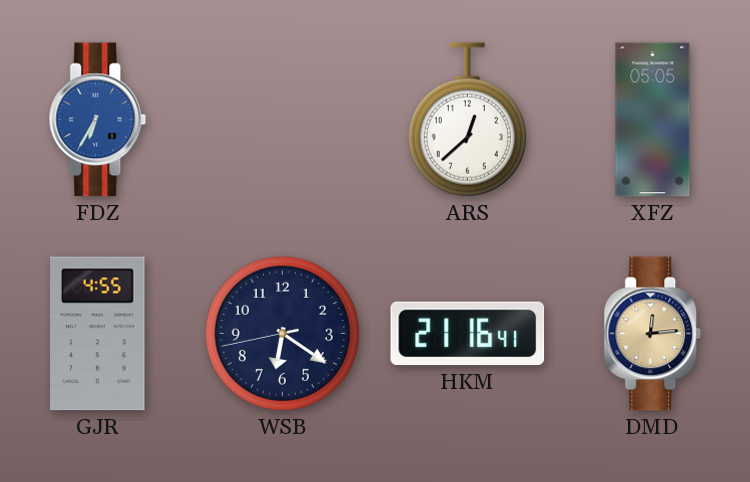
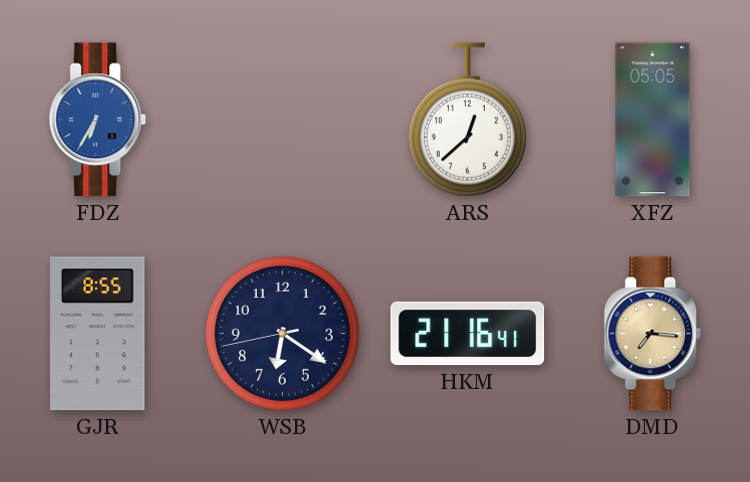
GJR: 4:55 -> 8:55
DMD: 12:14 -> 7:16
